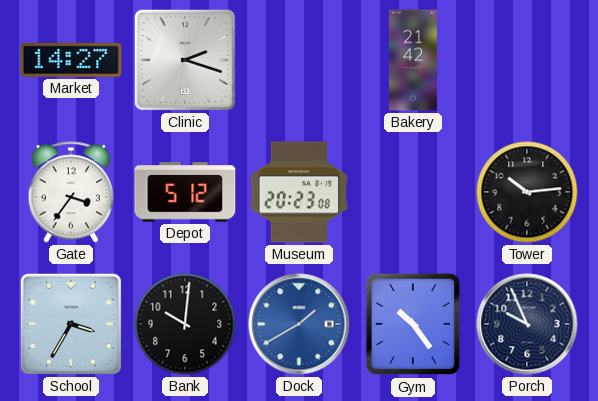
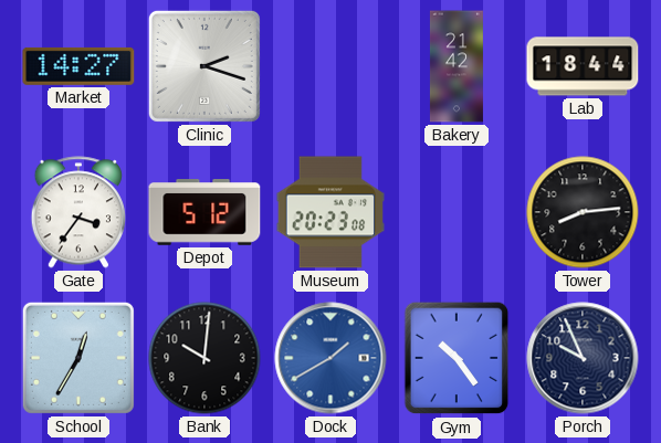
Lab: none -> 18:44
Tower: 10:14 -> 8:14
School: 3:35 -> 12:35
